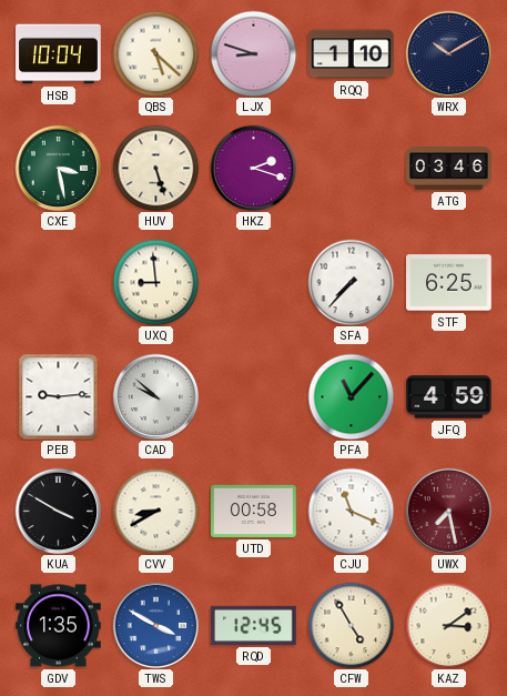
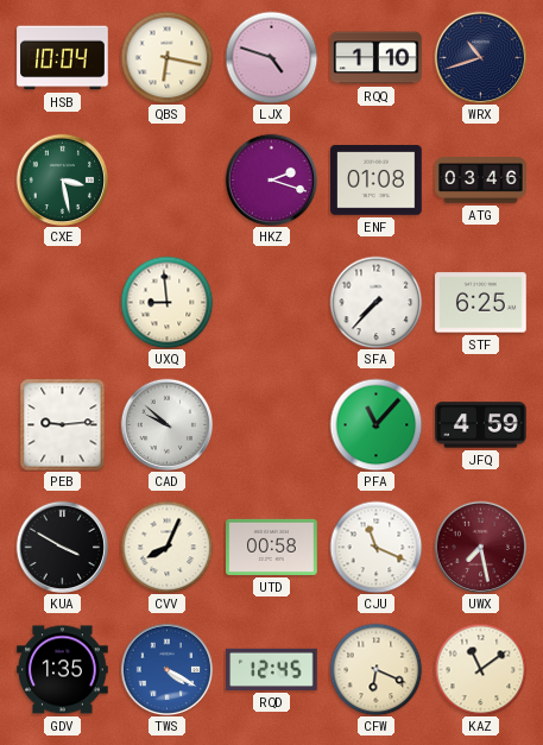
QBS: 5:22 -> 6:17
LJX: 8:48 -> 4:48
WRX: 10:10 -> 10:42
HUV: 5:27 -> none
ENF: none -> 01:08
CVV: 8:40 -> 8:04
TWS: 3:50 -> 4:20
CFW: 4:55 -> 6:19
KAZ: 3:09 -> 11:09
